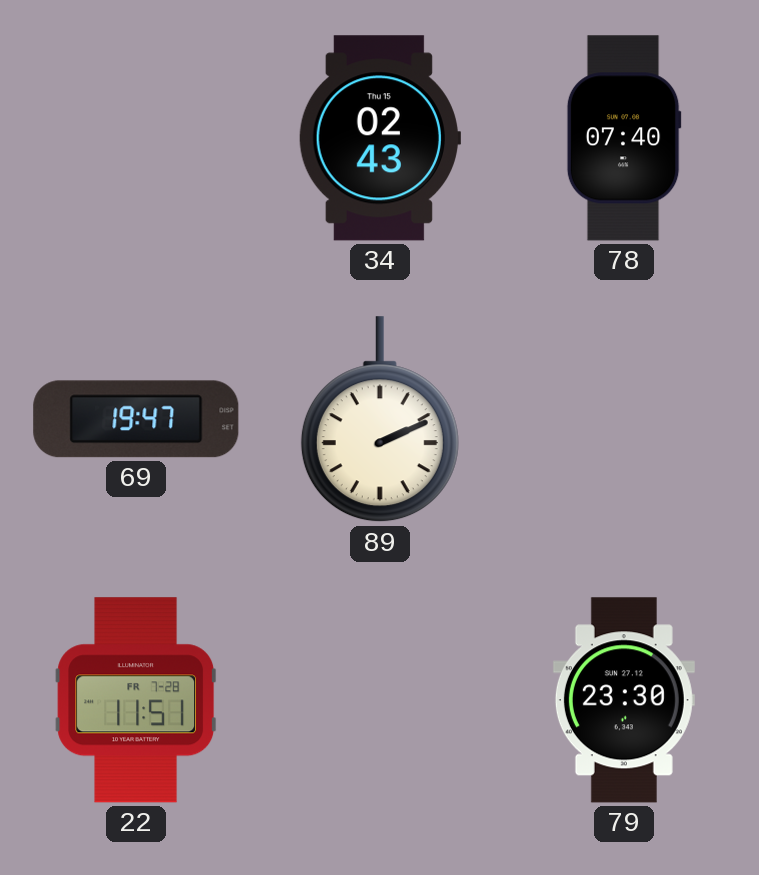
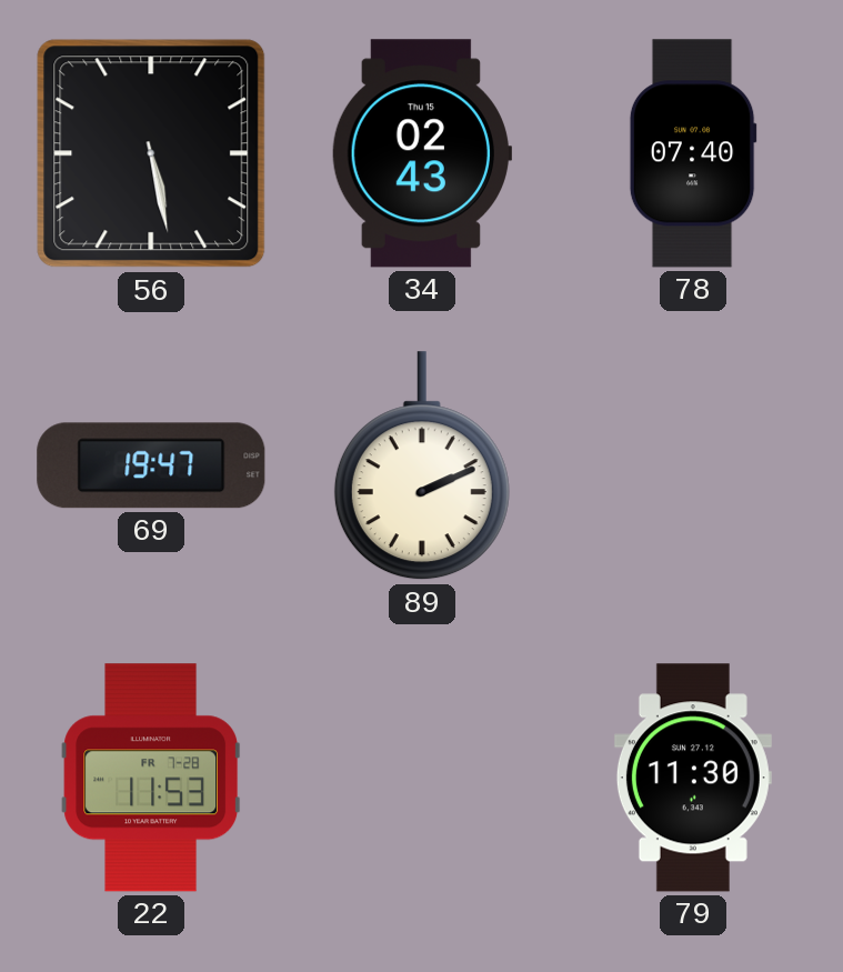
56: none -> 5:28
22: 11:51 -> 11:53
79: 23:30 -> 11:30
